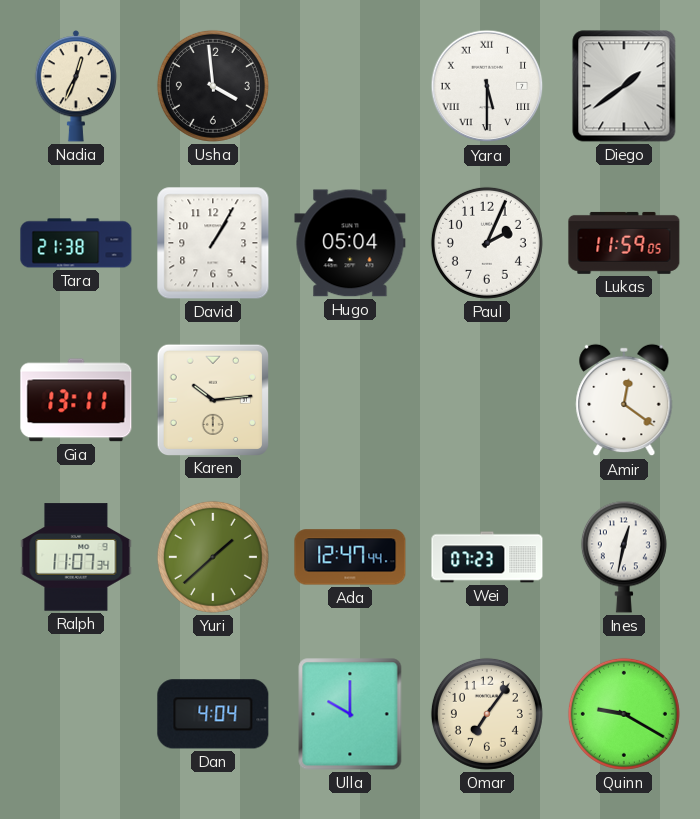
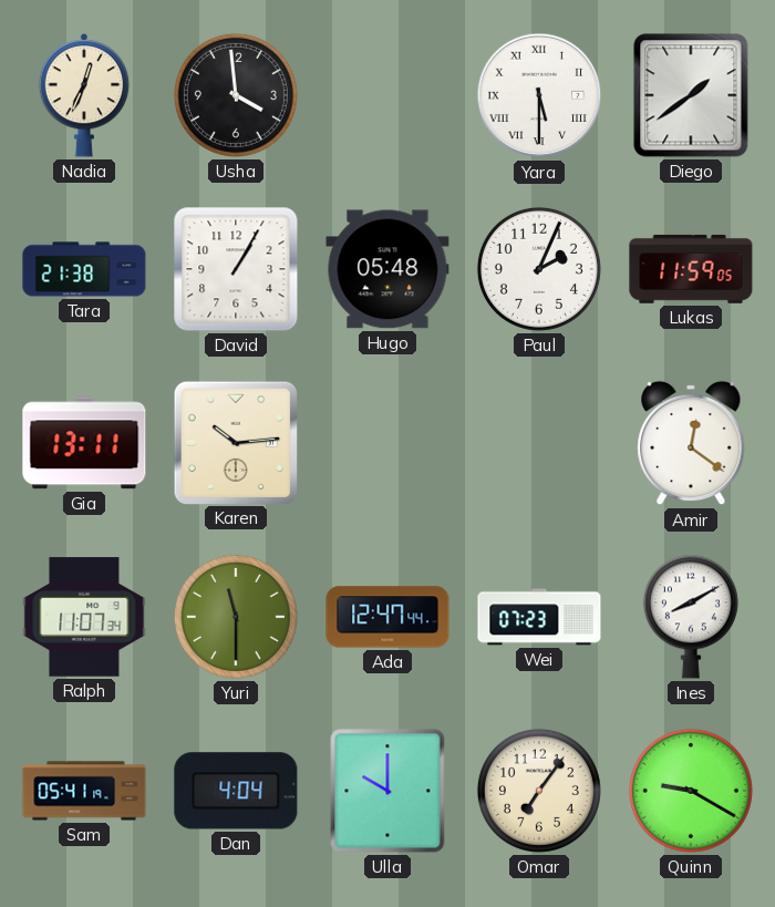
Hugo: 05:04 -> 05:48
Yuri: 1:38 -> 11:30
Ines: 12:32 -> 8:10
Sam: none -> 05:41
